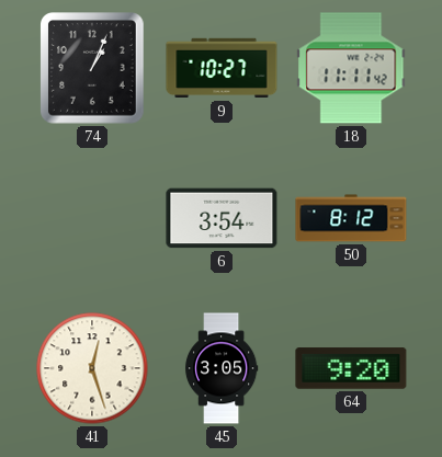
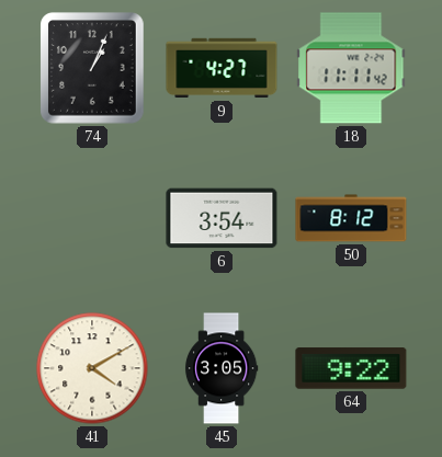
9: 10:27 -> 4:27
41: 12:27 -> 4:10
64: 9:20 -> 9:22
